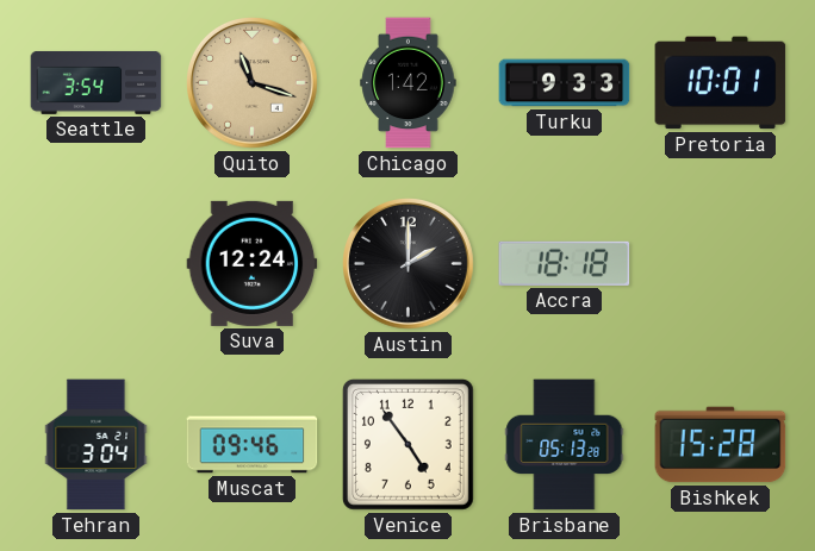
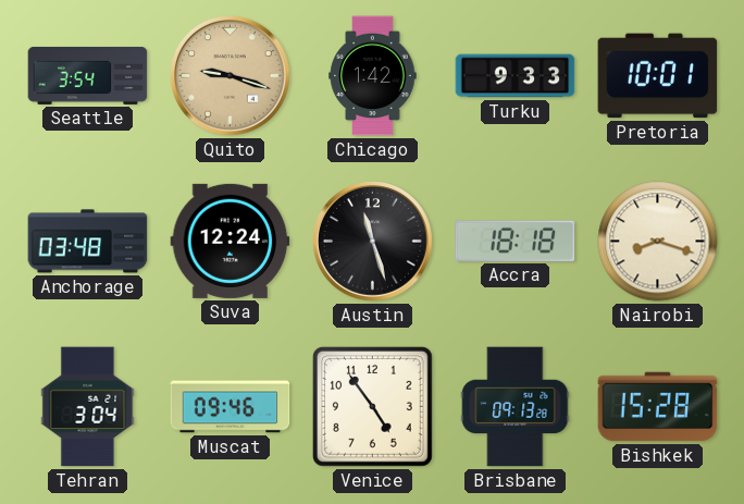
Quito: 11:18 -> 9:18
Anchorage: none -> 03:48
Austin: 2:00 -> 11:27
Nairobi: none -> 8:18
Brisbane: 05:13 -> 09:13
